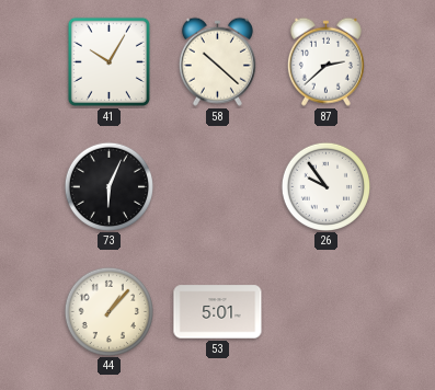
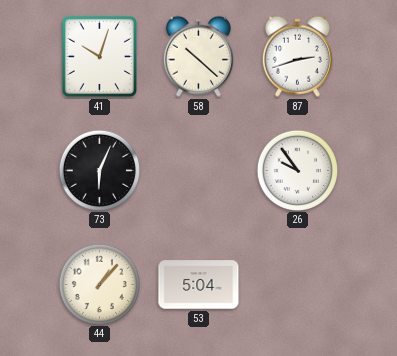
41: 10:05 -> 10:03
87: 2:38 -> 2:42
53: 5:01 -> 5:04
